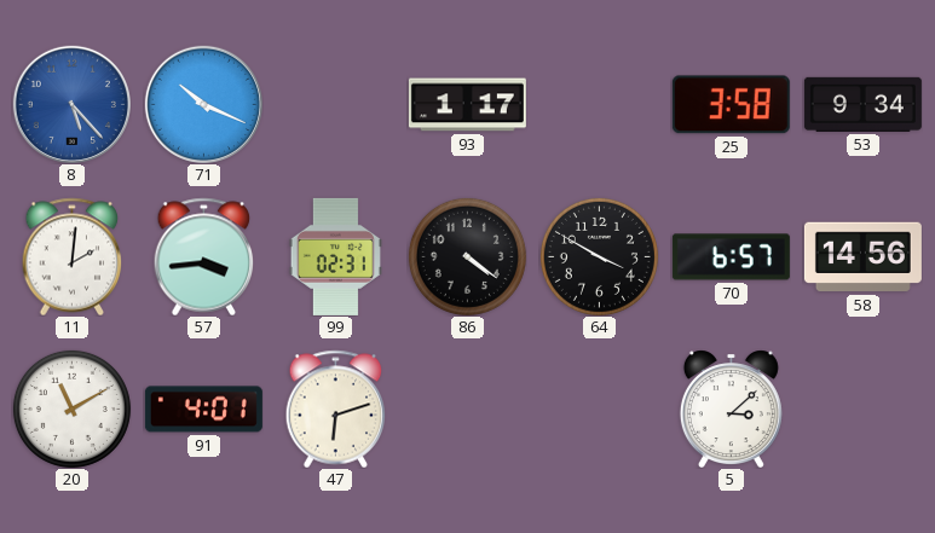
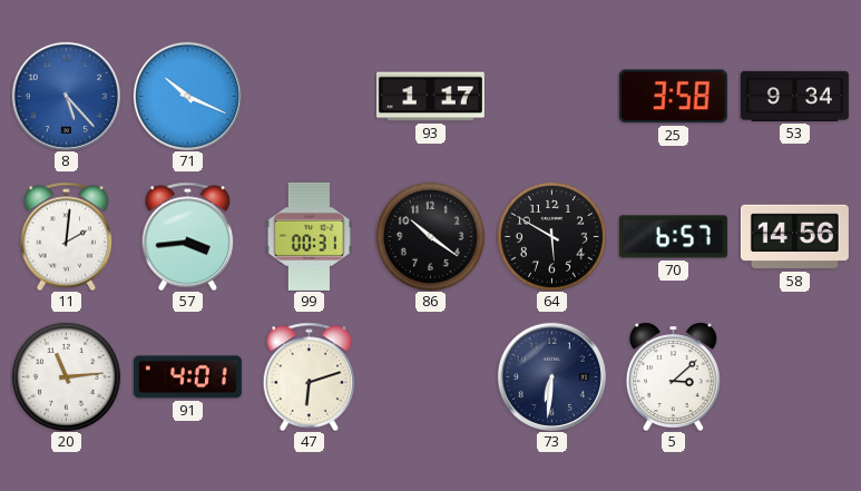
99: 02:31 -> 00:31
86: 4:21 -> 10:21
64: 3:50 -> 5:50
20: 11:10 -> 11:14
73: none -> 6:31
